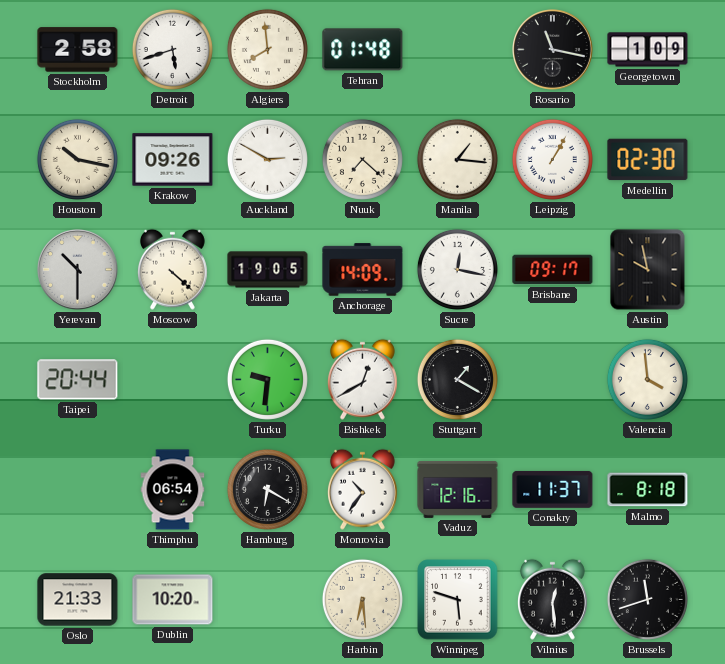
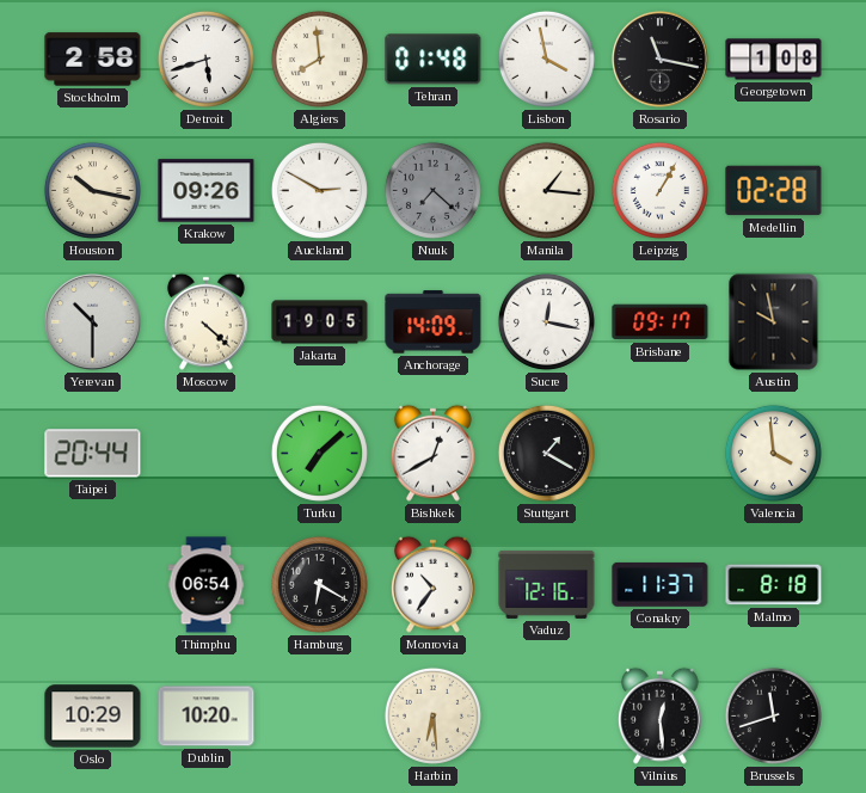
Lisbon: none -> 3:58
Georgetown: 1:09 -> 1:08
Nuuk dial: cream -> grey
Medellin: 02:30 -> 02:28
Turku: 9:31 -> 7:08
Oslo: 21:33 -> 10:29
Winnipeg: 5:48 -> none
